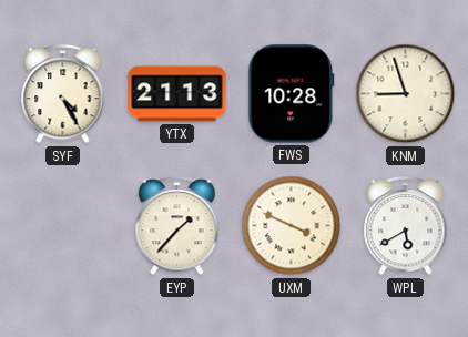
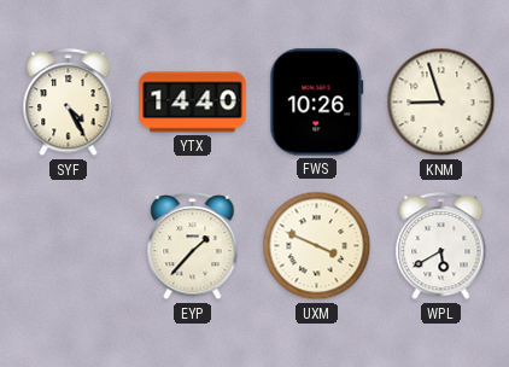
YTX: 21:13 -> 14:40
FWS: 10:28 -> 10:26
